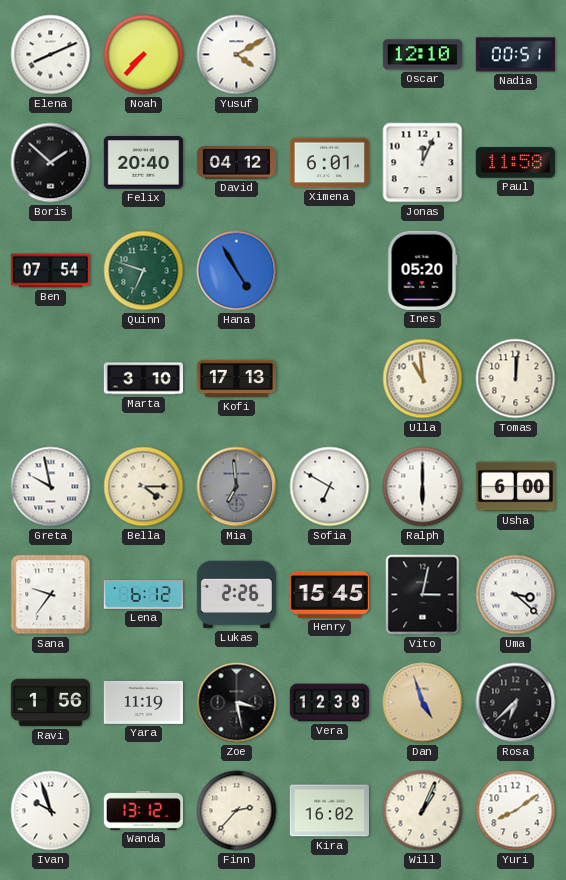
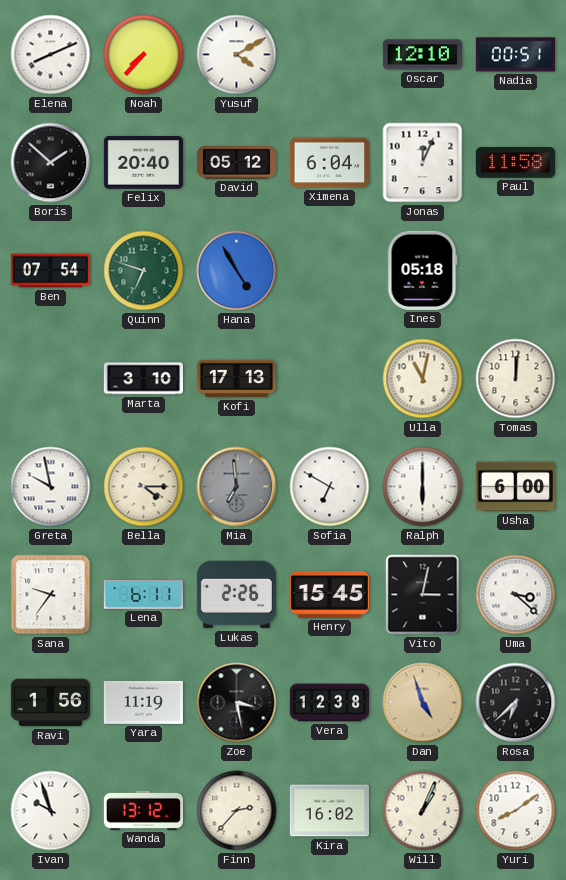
David: 04:12 -> 05:12
Ximena: 6:01 -> 6:04
Ines: 05:20 -> 05:18
Ulla: 10:59 -> 11:02
Lena: 6:12 -> 6:11
